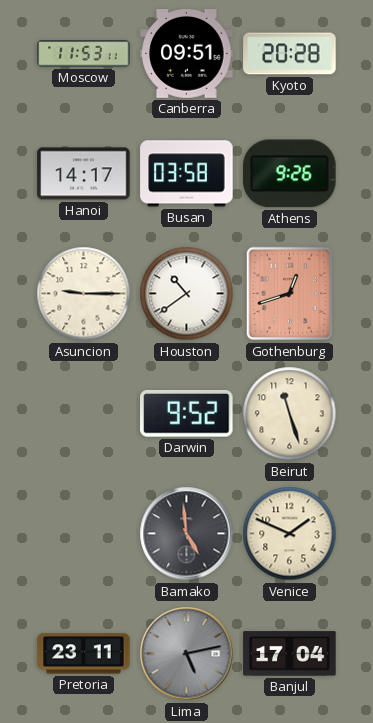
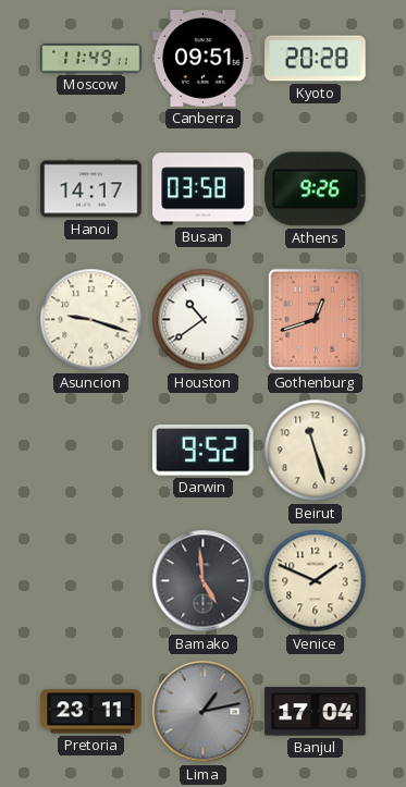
Moscow: 11:53 -> 11:49
Asuncion: 9:15 -> 9:18
Lima: 5:13 -> 1:13
